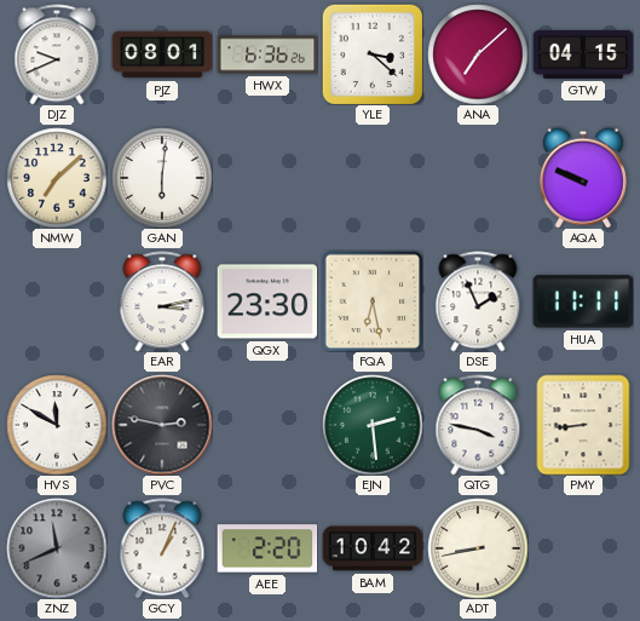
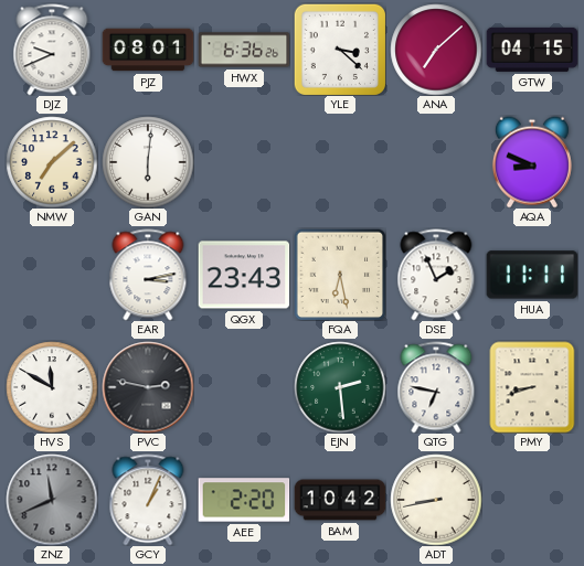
AQA: 9:49 -> 8:49
QGX: 23:30 -> 23:43
QTG: 3:47 -> 6:47
PMY: 8:44 -> 8:42
